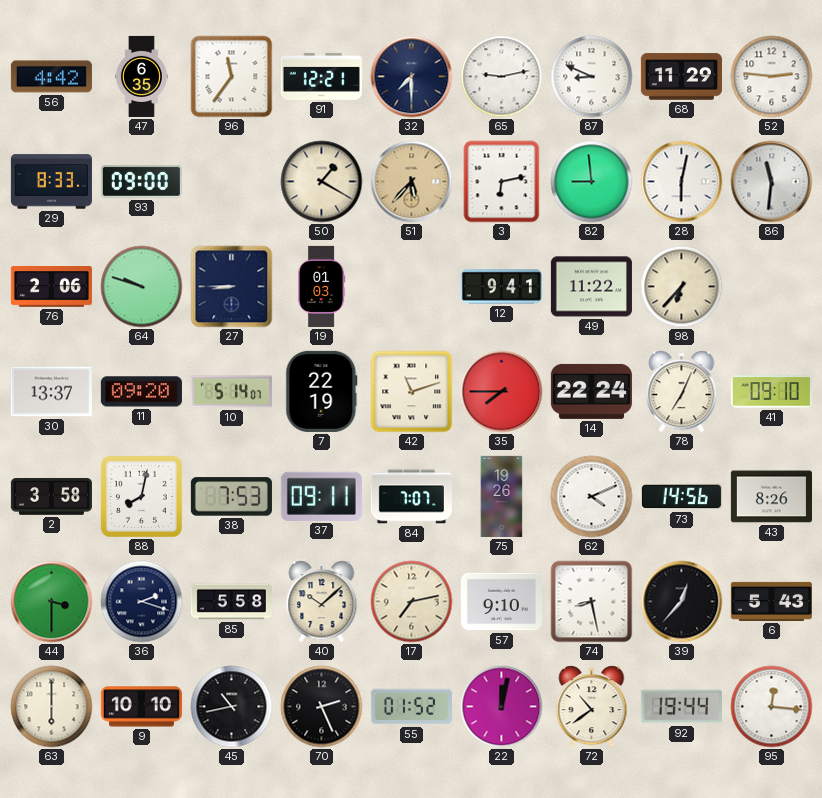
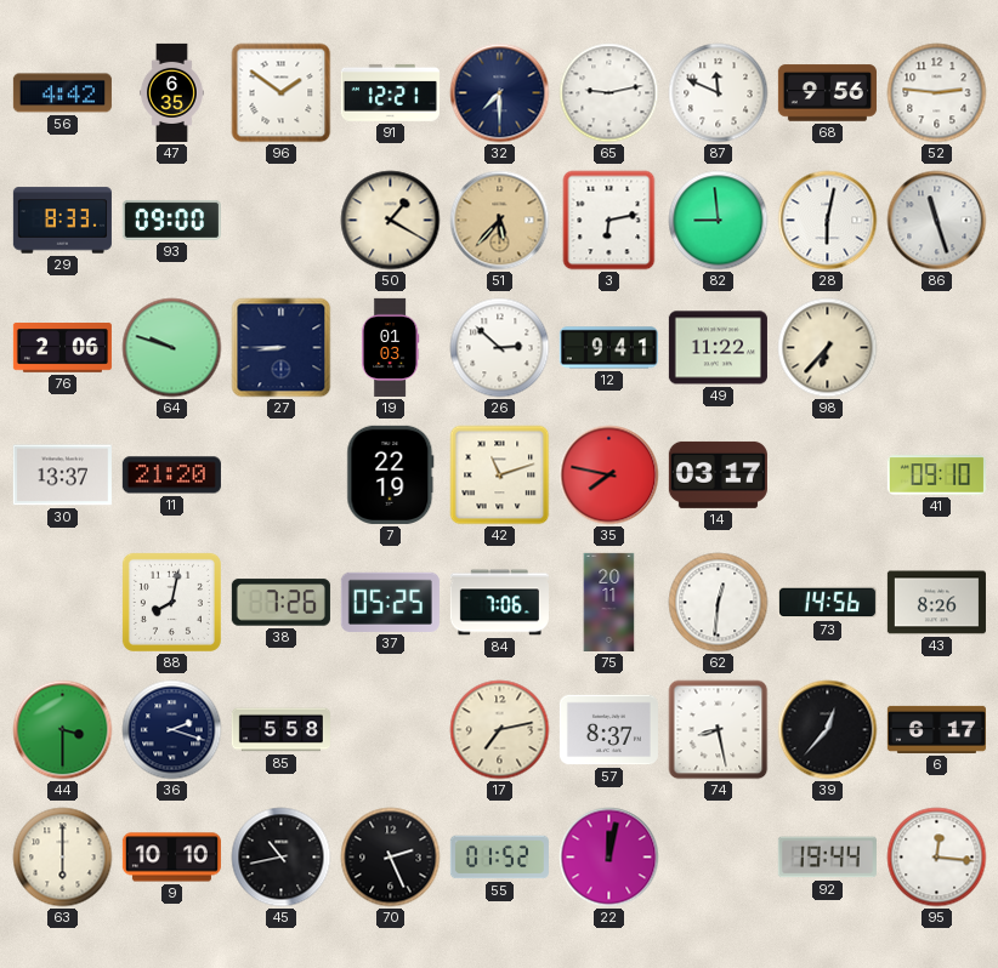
96: 11:36 -> 1:51
87: 8:49 -> 11:49
68: 11:29 -> 9:56
86: 11:31 -> 11:27
26: none -> 2:52
11: 09:20 -> 21:20
10: 5:14 -> none
35: 7:45 -> 7:47
14: 22:24 -> 03:17
78: 7:04 -> none
2: 3:58 -> none
38: 7:53 -> 7:26
37: 09:11 -> 05:25
84: 7:07 -> 7:06
75: 19:26 -> 20:11
62: 4:11 -> 12:31
40: 10:08 -> none
57: 9:10 -> 8:37
6: 5:43 -> 6:17
72: 10:39 -> none
